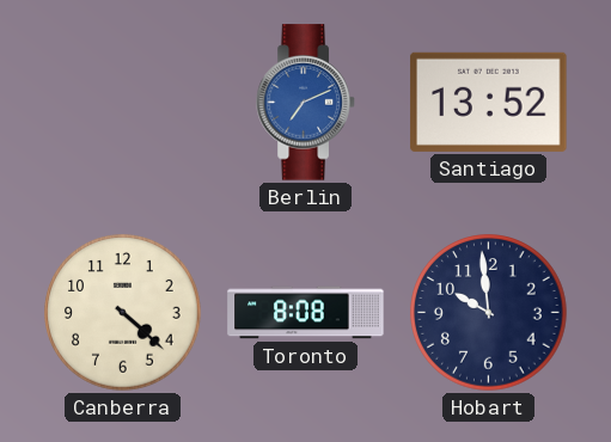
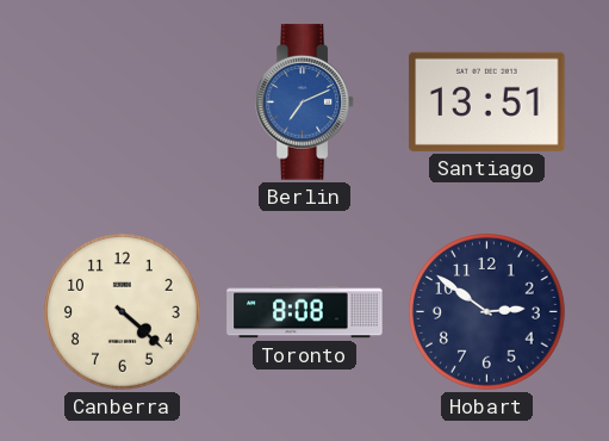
Santiago: 13:52 -> 13:51
Hobart: 9:59 -> 2:51
